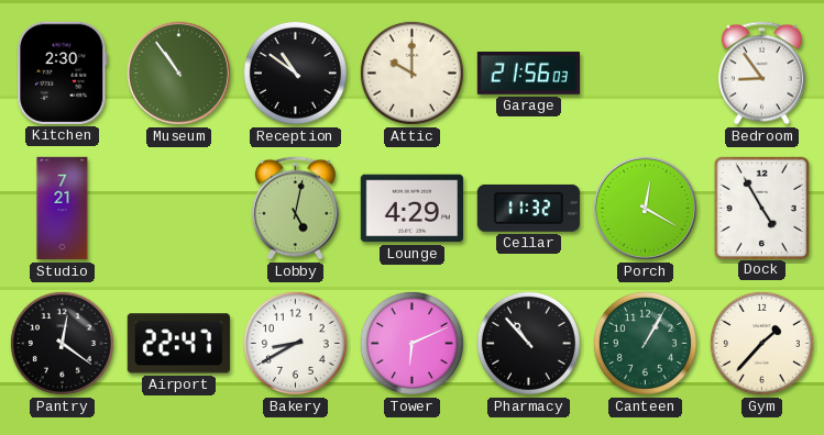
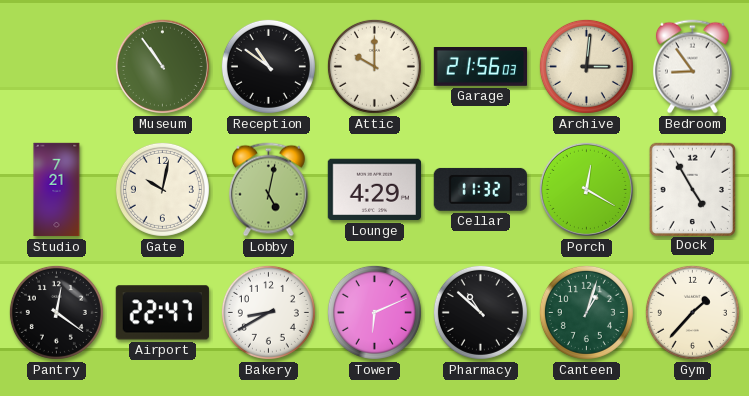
Kitchen: 2:30 -> none
Archive: none -> 3:01
Gate: none -> 10:02
Pharmacy: 10:53 -> 10:52
Canteen: 1:05 -> 1:03
